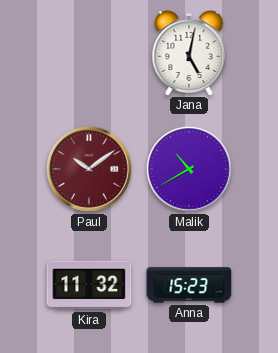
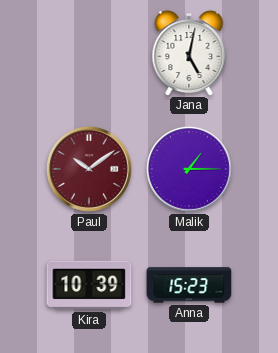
Malik: 10:40 -> 1:15
Kira: 11:32 -> 10:39
